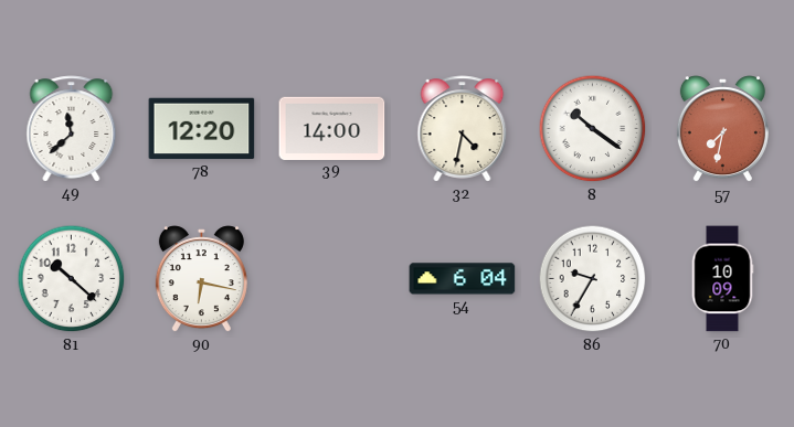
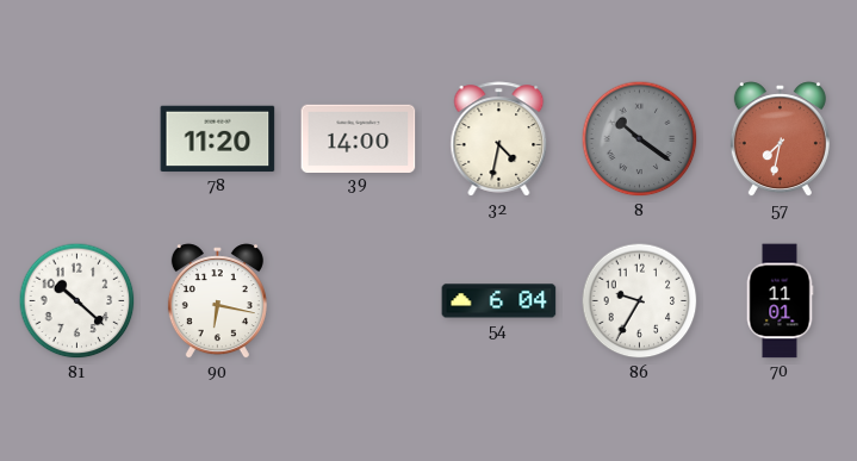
49: 11:38 -> none
78: 12:20 -> 11:20
8 dial: white -> grey
70: 10:09 -> 11:01
